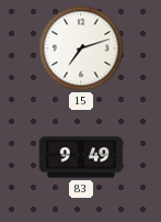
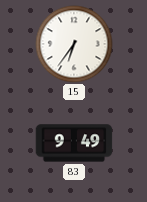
15: 7:12 -> 6:36
